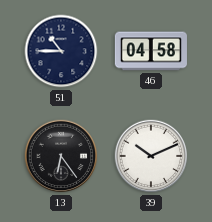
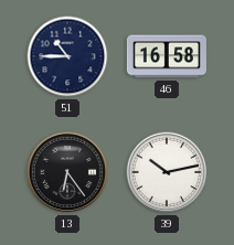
46: 04:58 -> 16:58
39: 10:11 -> 10:13
